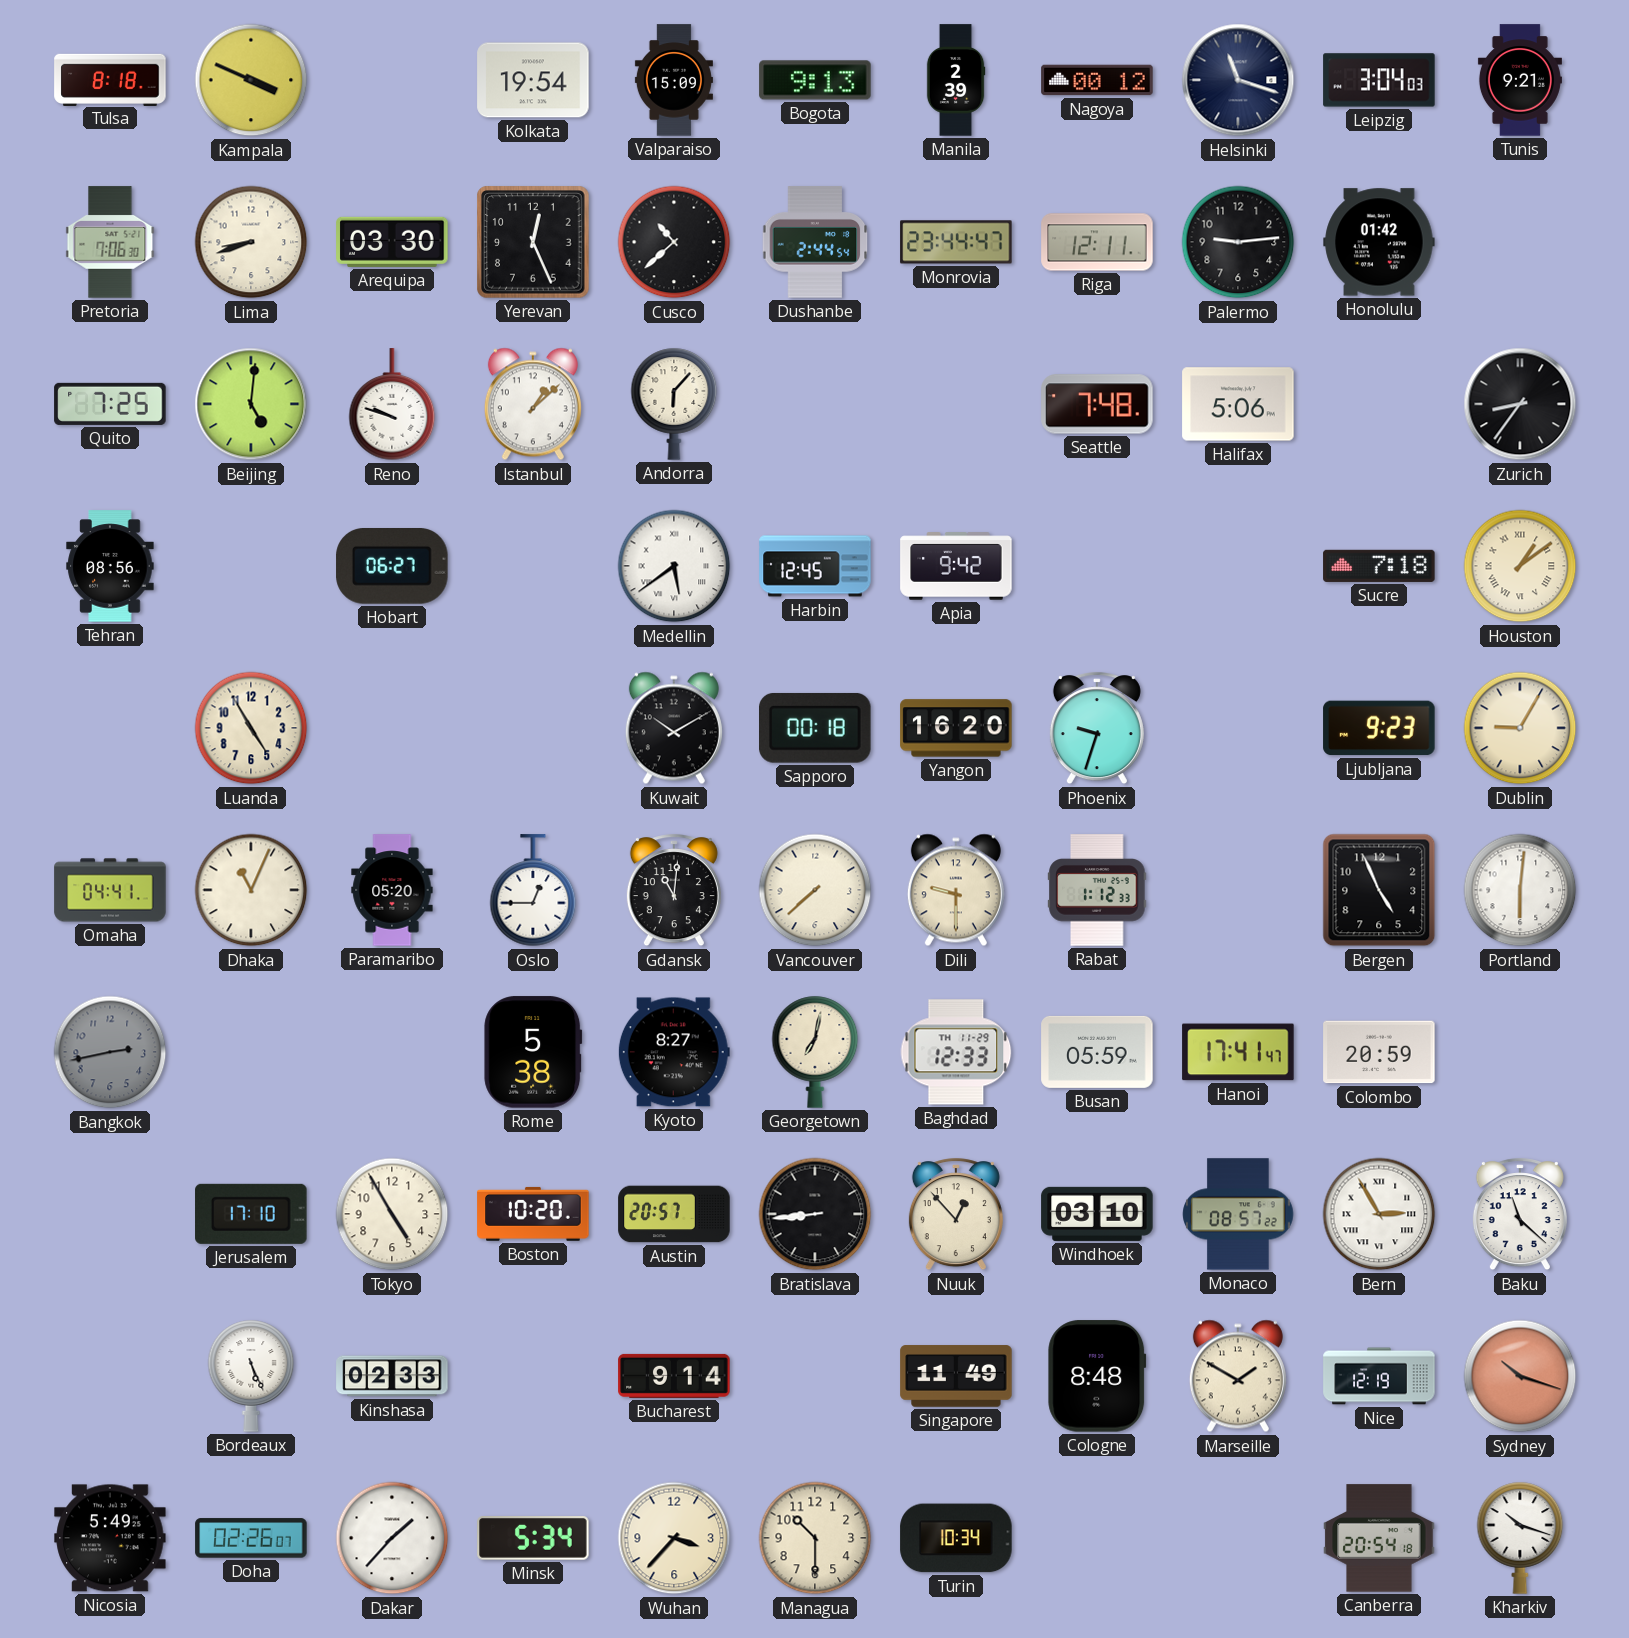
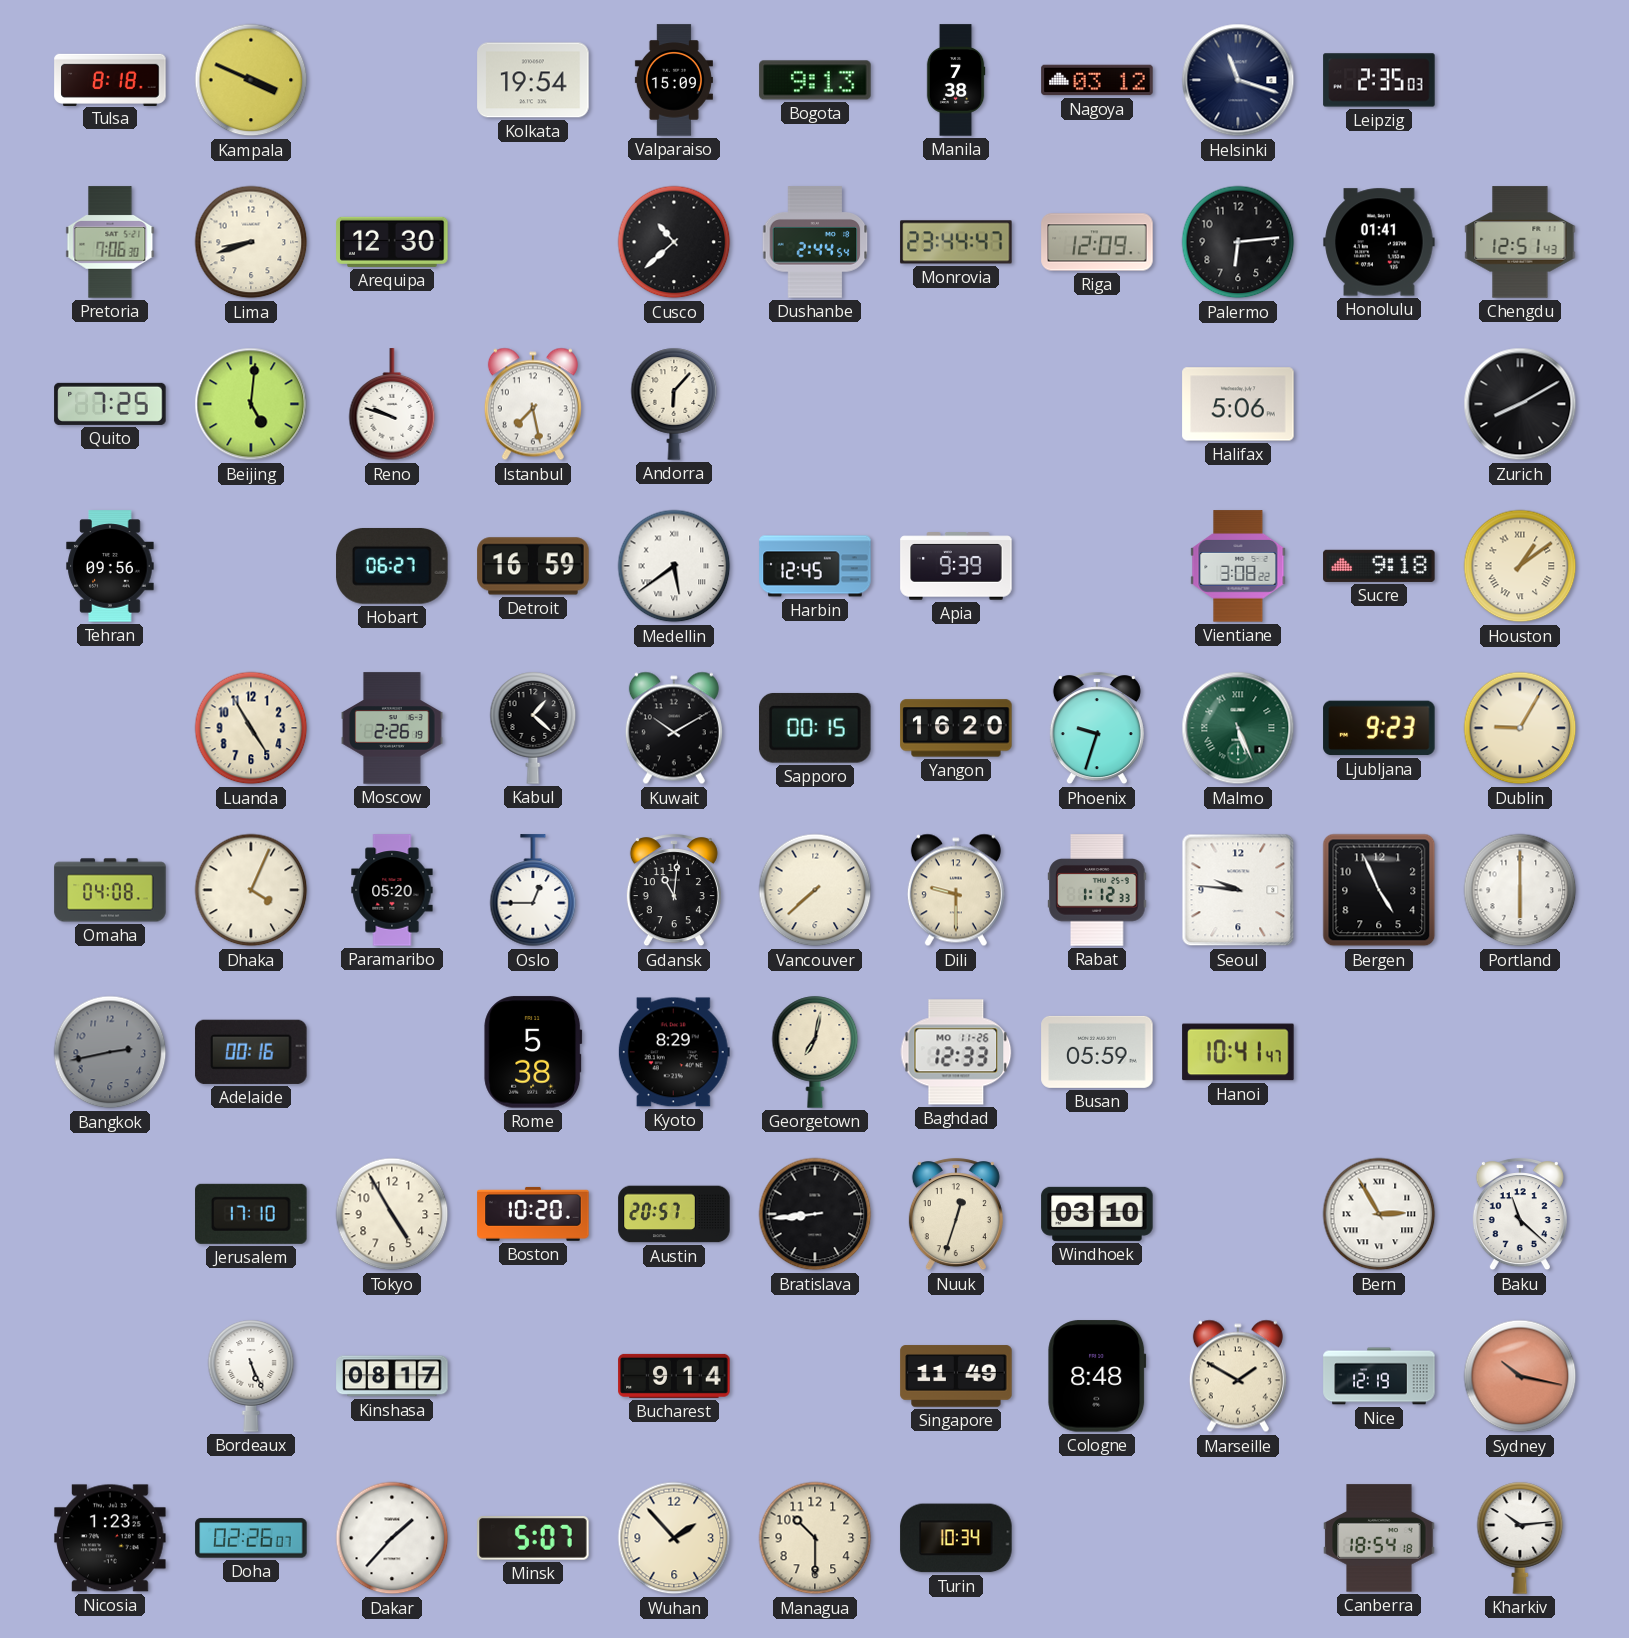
Manila: 2:39 -> 7:38
Nagoya: 00:12 -> 03:12
Leipzig: 3:04 -> 2:35
Tunis: 9:21 -> none
Arequipa: 03:30 -> 12:30
Yerevan: 12:26 -> none
Riga: 12:11 -> 12:09
Palermo: 9:14 -> 6:14
Honolulu: 01:42 -> 01:41
Chengdu: none -> 12:51
Istanbul: 1:08 -> 7:28
Seattle: 7:48 -> none
Zurich: 8:36 -> 8:10
Tehran: 08:56 -> 09:56
Detroit: none -> 16:59
Apia: 9:42 -> 9:39
Vientiane: none -> 3:08
Sucre: 7:18 -> 9:18
Moscow: none -> 2:26
Kabul: none -> 1:22
Sapporo: 00:18 -> 00:15
Malmo: none -> 5:26
Omaha: 04:41 -> 04:08
Dhaka: 11:04 -> 4:04
Seoul: none -> 9:46
Portland: 6:01 -> 6:00
Adelaide: none -> 00:16
Kyoto: 8:27 -> 8:29
Baghdad date: TH 11-29 -> MO 11-26
Hanoi: 17:41 -> 10:41
Colombo: 20:59 -> none
Nuuk: 12:53 -> 12:33
Monaco: 08:57 -> none
Kinshasa: 02:33 -> 08:17
Sydney: 10:18 -> 10:17
Nicosia: 5:49 -> 1:23
Minsk: 5:34 -> 5:07
Wuhan: 3:37 -> 1:53
Canberra: 20:54 -> 18:54
Kharkiv: 10:18 -> 10:14
